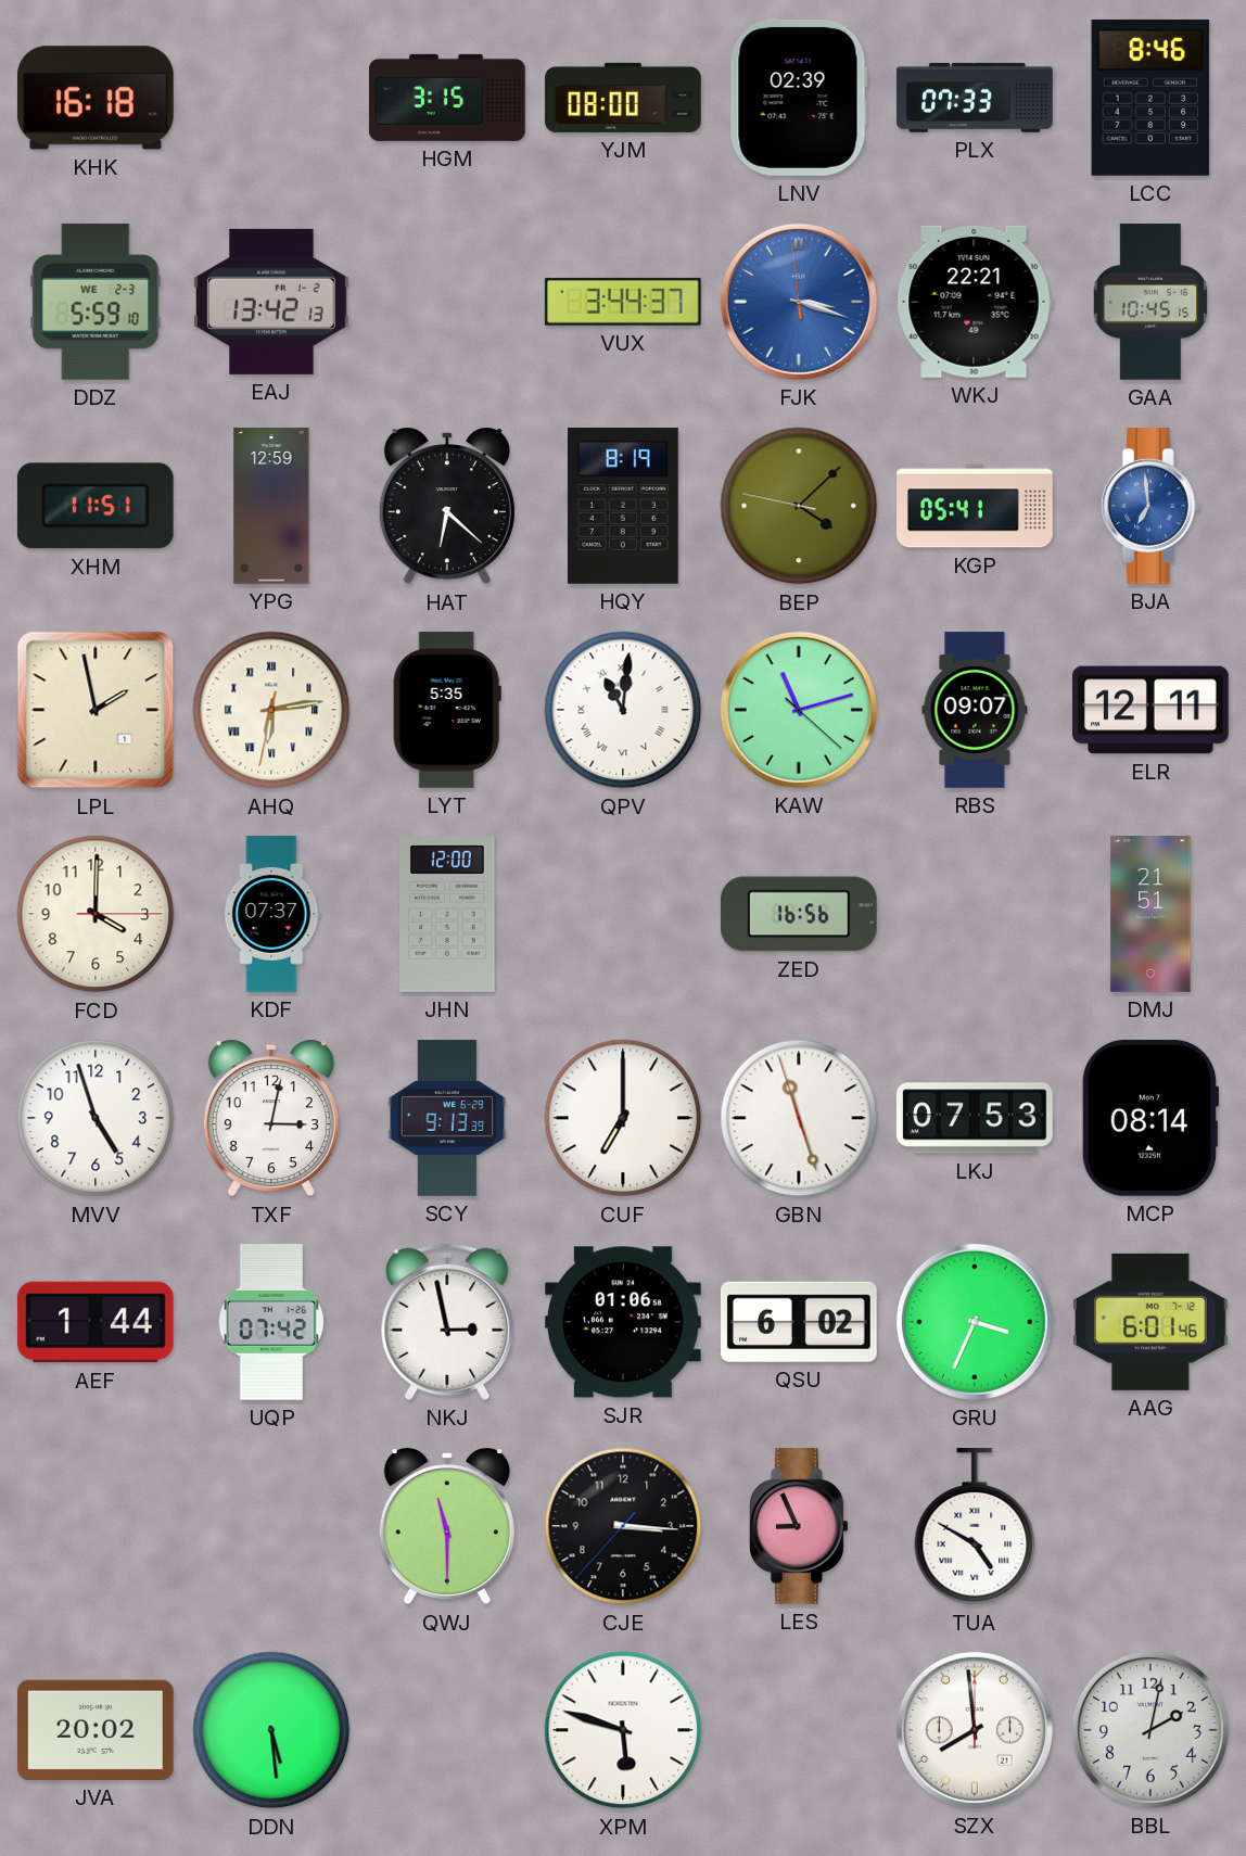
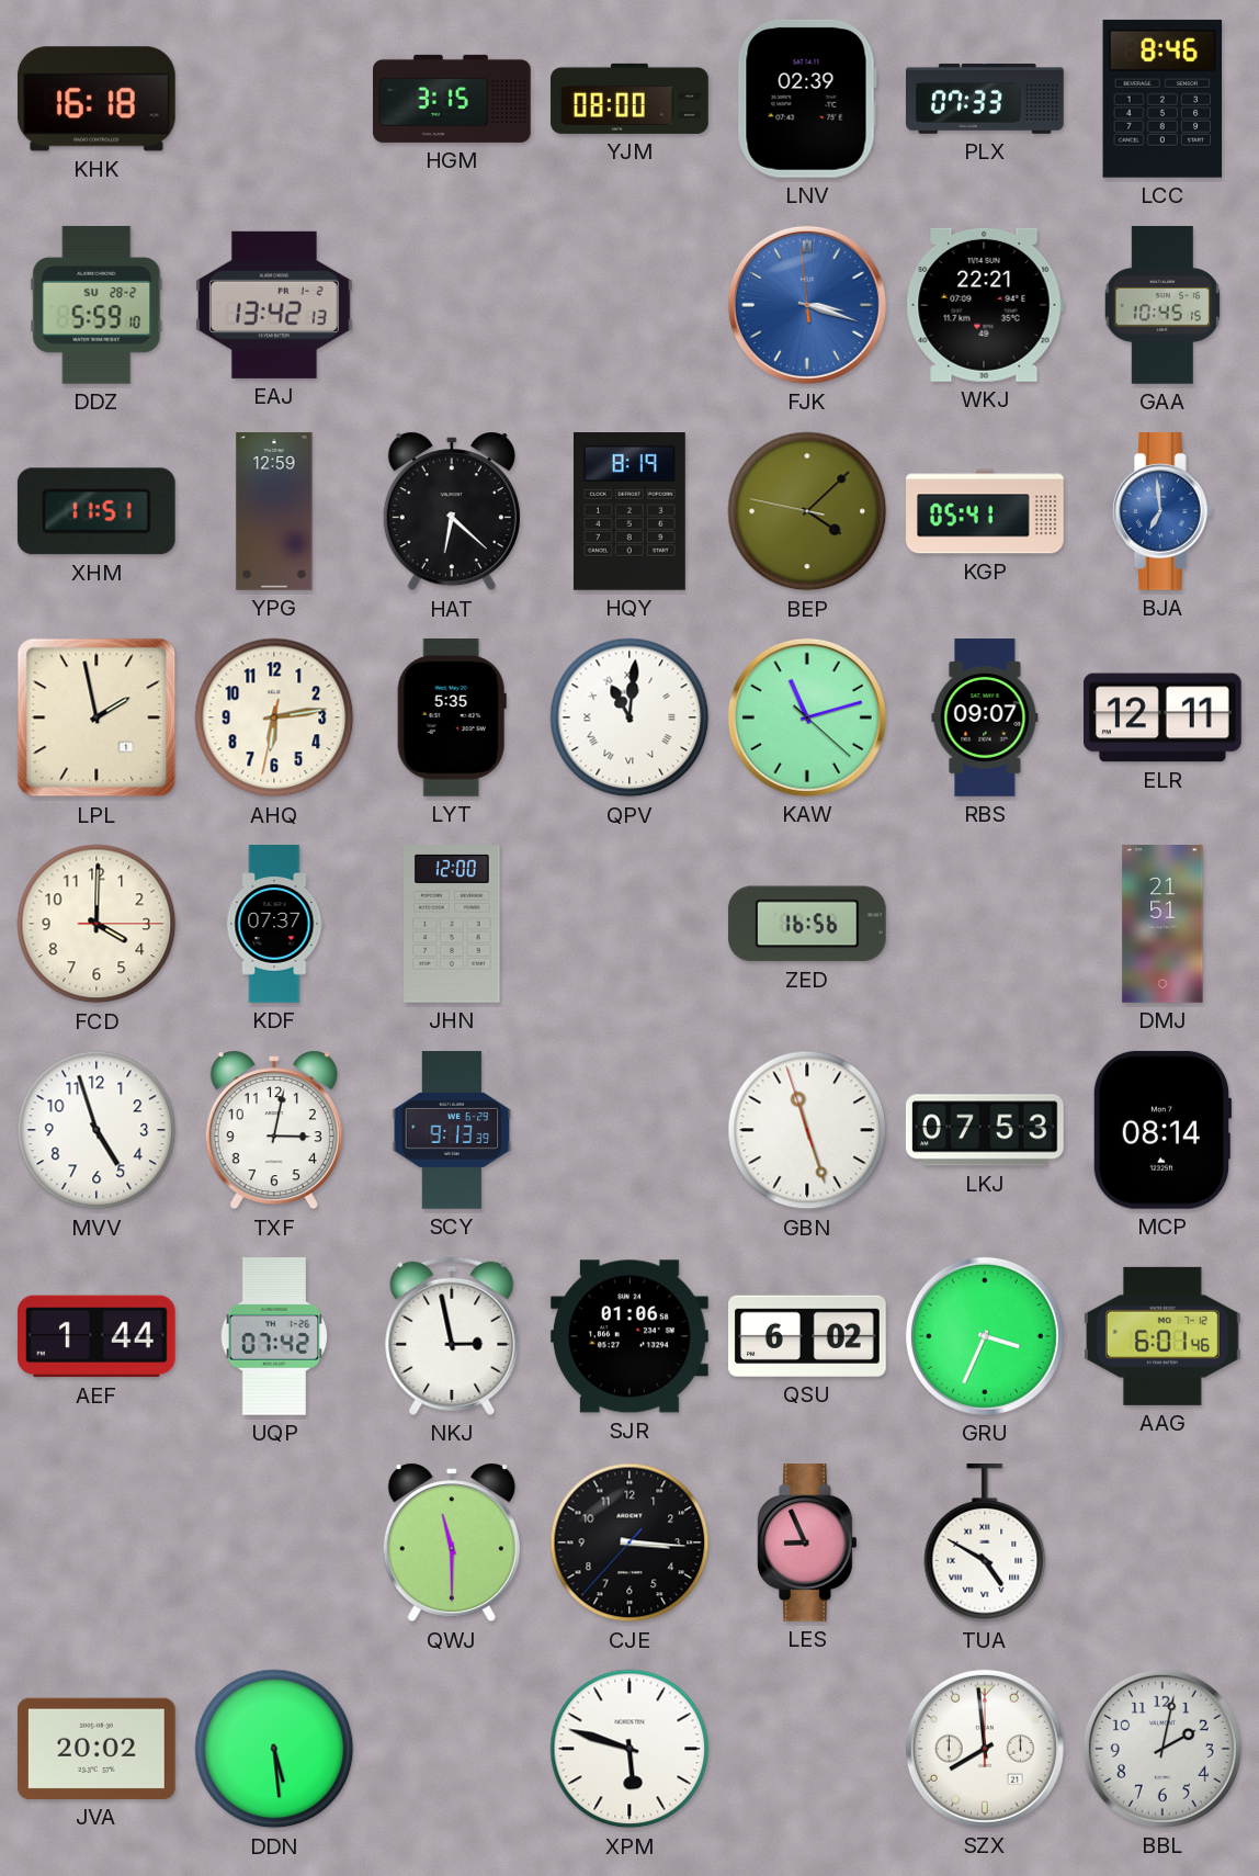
DDZ date: WE 2-3 -> SU 28-2
VUX: 3:44 -> none
AHQ numerals: Roman -> Arabic
CUF: 7:00 -> none
